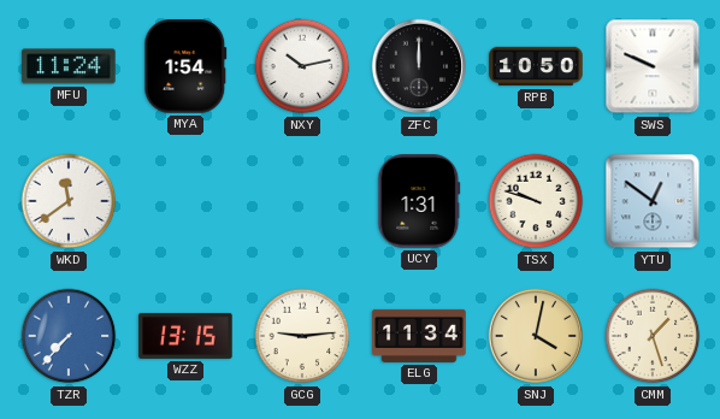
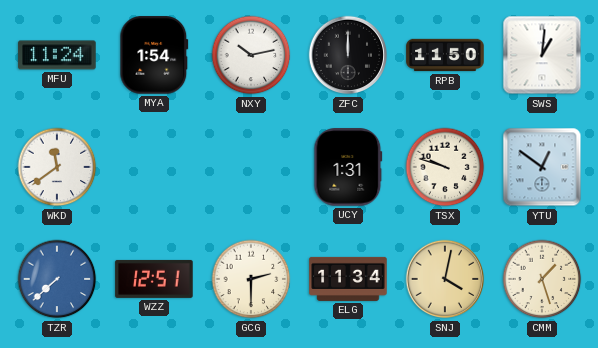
RPB: 10:50 -> 11:50
SWS: 9:49 -> 1:01
TZR: 7:37 -> 7:38
WZZ: 13:15 -> 12:51
GCG: 9:14 -> 2:30
